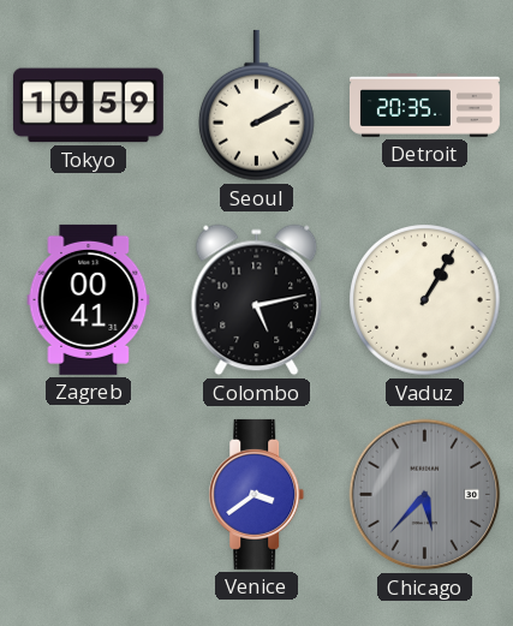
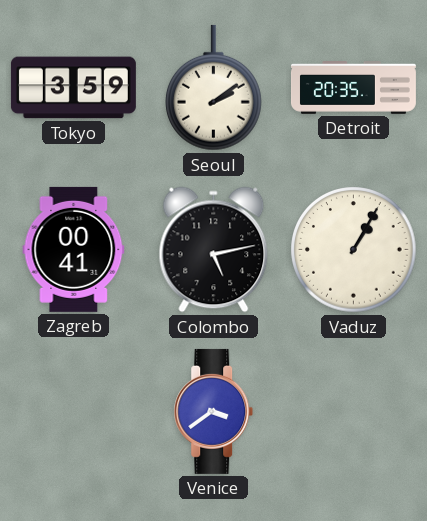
Tokyo: 10:59 -> 3:59
Seoul: 2:10 -> 2:09
Chicago: 5:37 -> none
